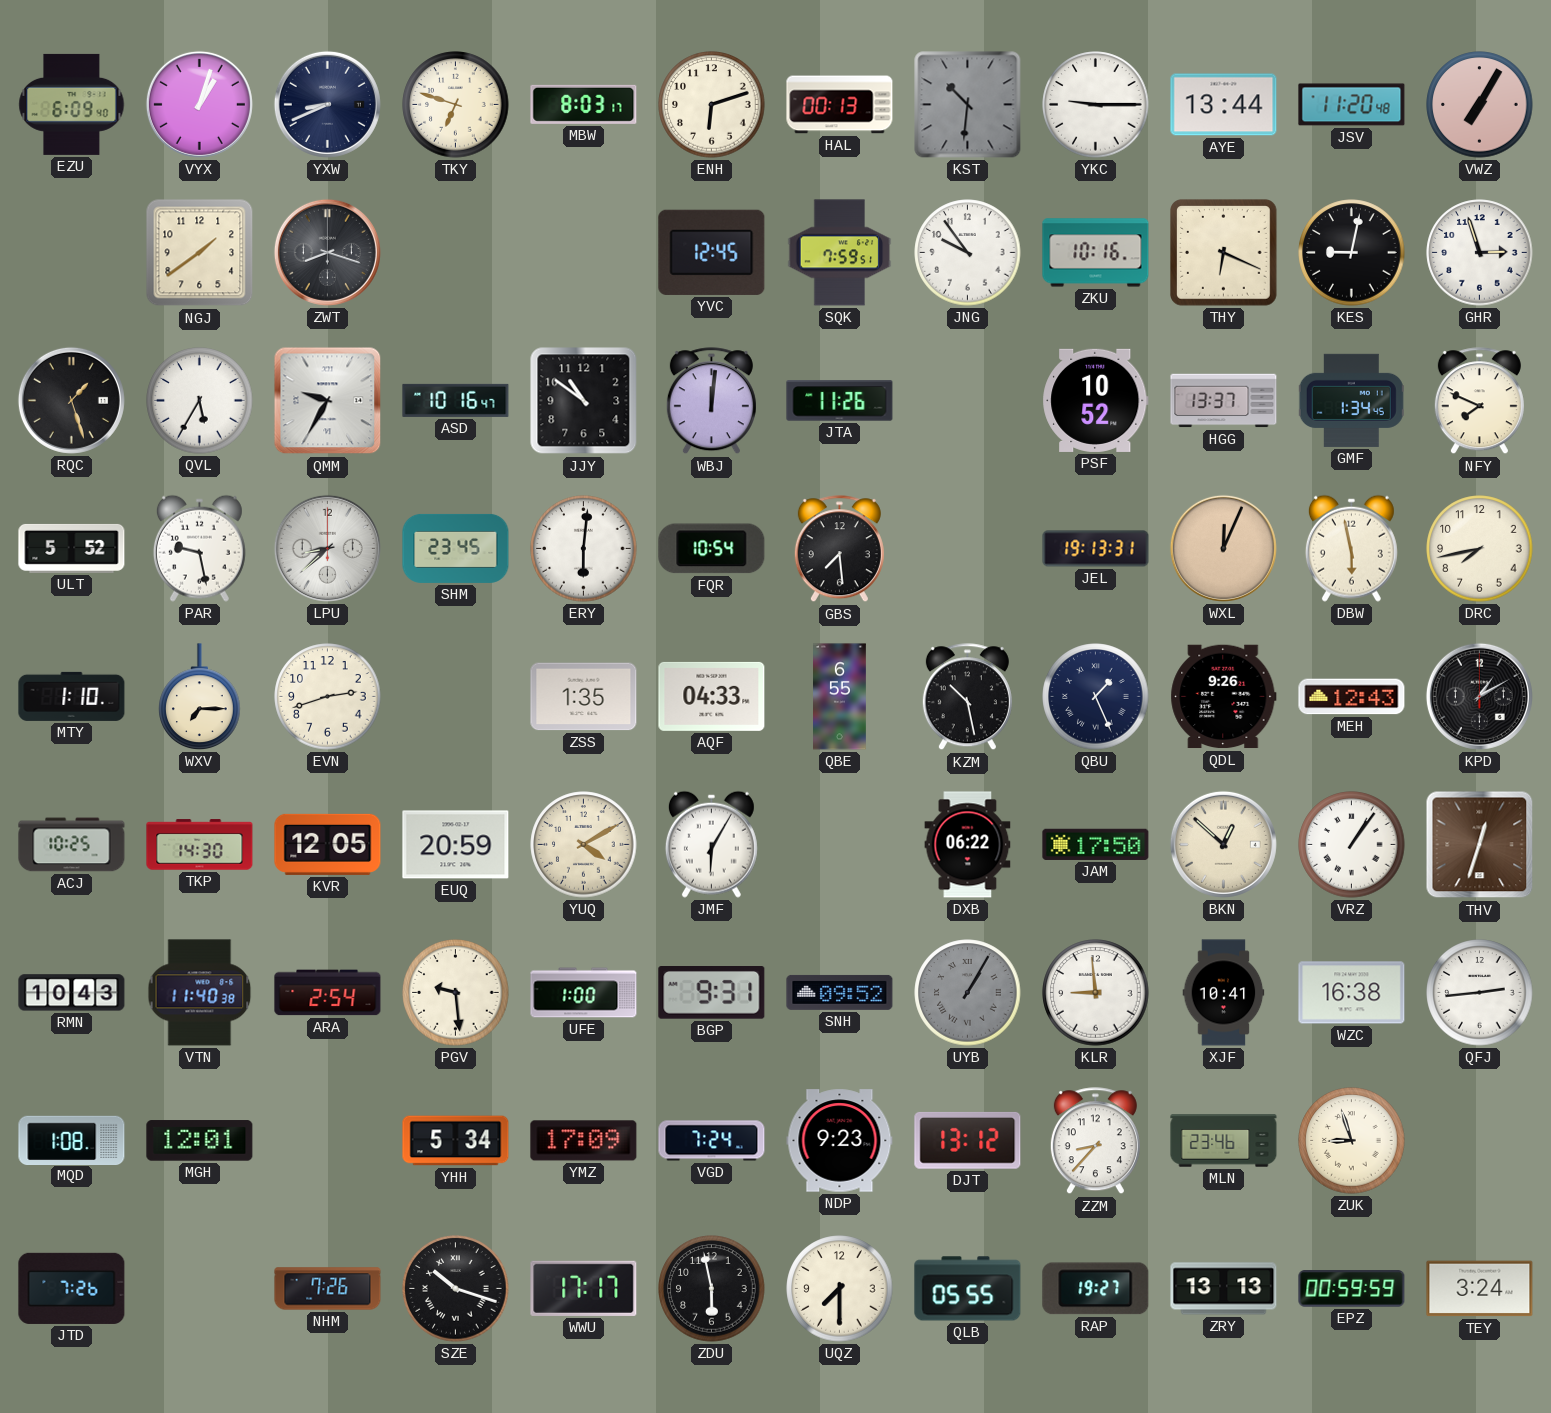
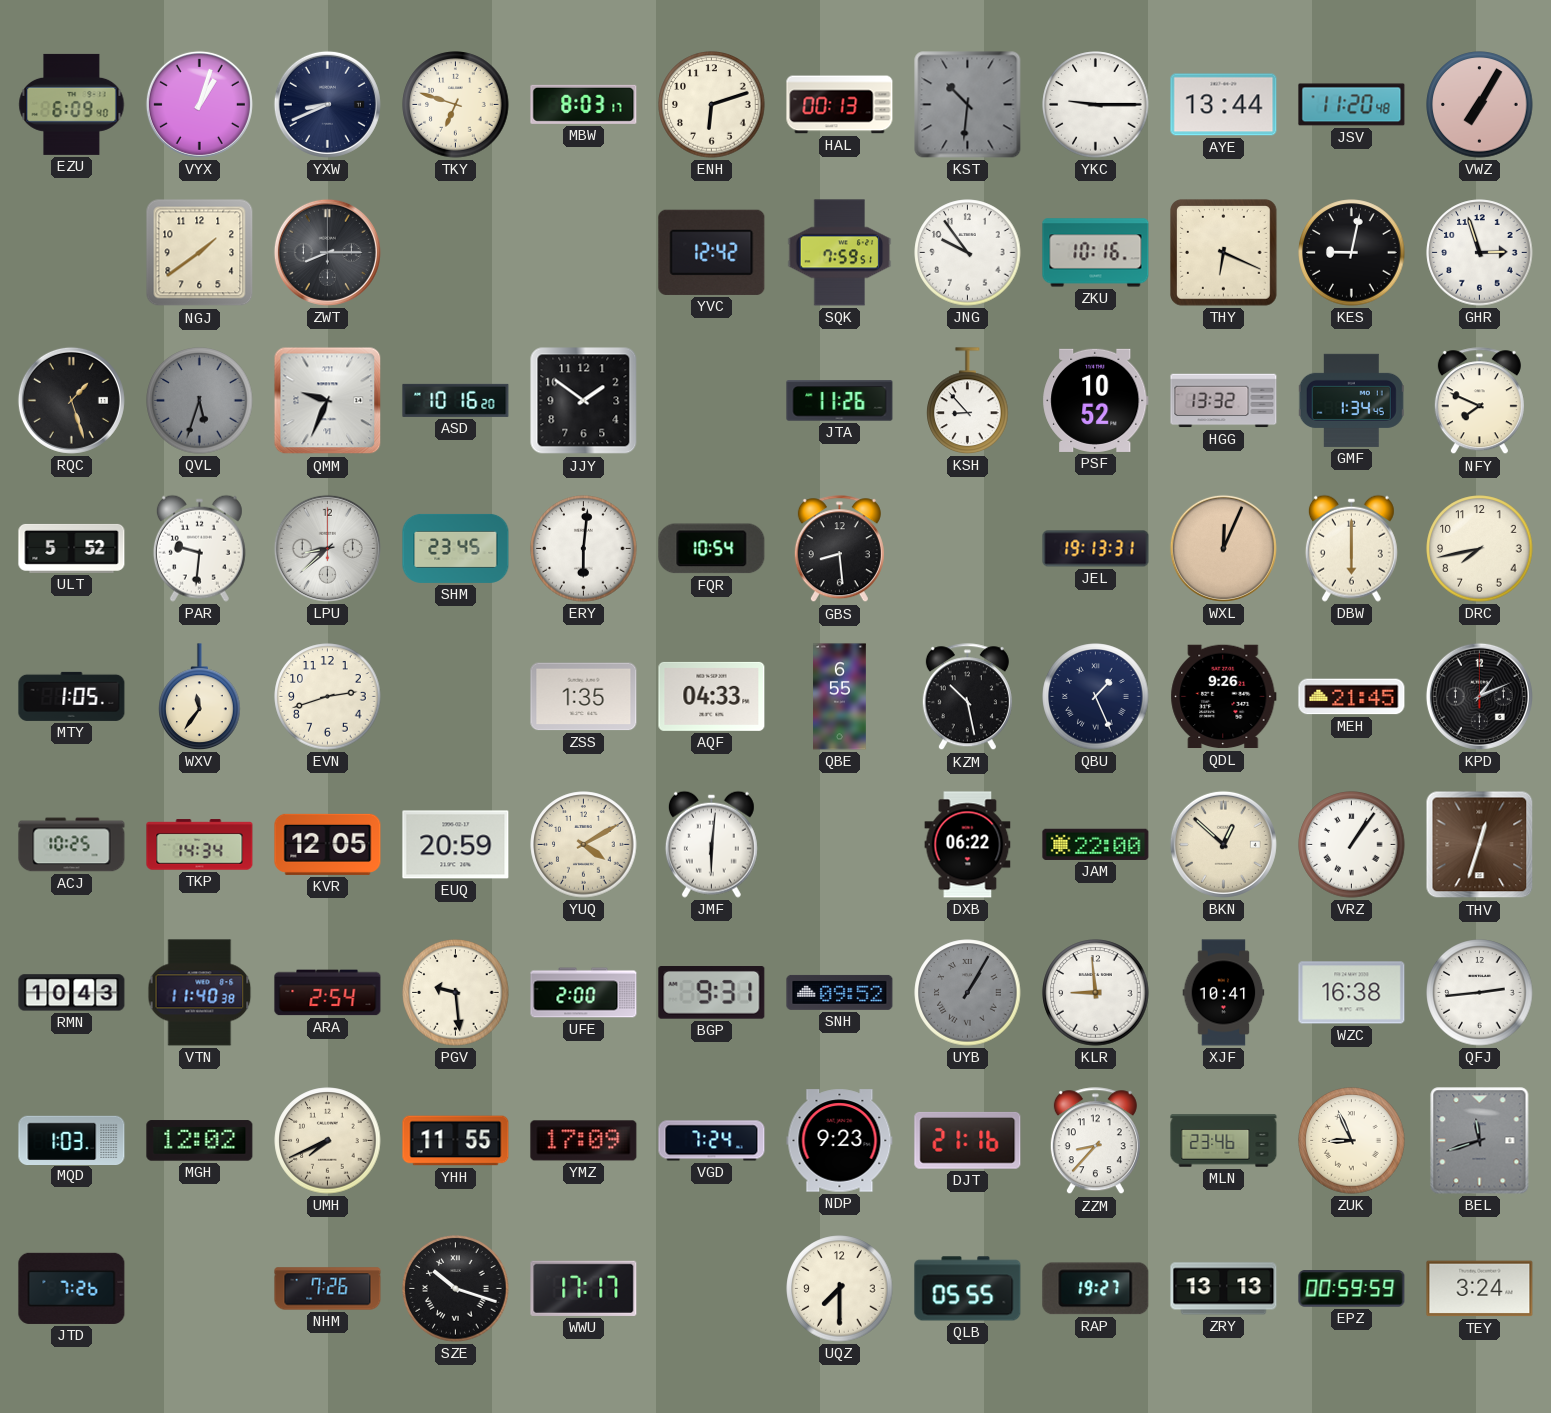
ZWT: 8:18 -> 8:15
YVC: 12:45 -> 12:42
QVL: 5:35 -> 5:33
QVL dial: white -> grey
QMM: 9:35 -> 9:34
ASD: 10:16:47 -> 10:16:20
JJY: 10:51 -> 1:51
WBJ: 12:01 -> none
KSH: none -> 8:53
HGG: 13:37 -> 13:32
PAR: 9:28 -> 9:31
GBS: 7:29 -> 8:29
DBW: 5:58 -> 6:00
MTY: 1:10 -> 1:05
WXV: 7:15 -> 11:36
MEH: 12:43 -> 21:45
KPD: 1:10 -> 1:11
TKP: 14:30 -> 14:34
JMF: 6:05 -> 6:01
JAM: 17:50 -> 22:00
UFE: 1:00 -> 2:00
MQD: 1:08 -> 1:03
MGH: 12:01 -> 12:02
UMH: none -> 7:41
YHH: 5:34 -> 11:55
DJT: 13:12 -> 21:16
ZUK: 8:57 -> 8:56
BEL: none -> 11:42
ZDU: 5:58 -> none
